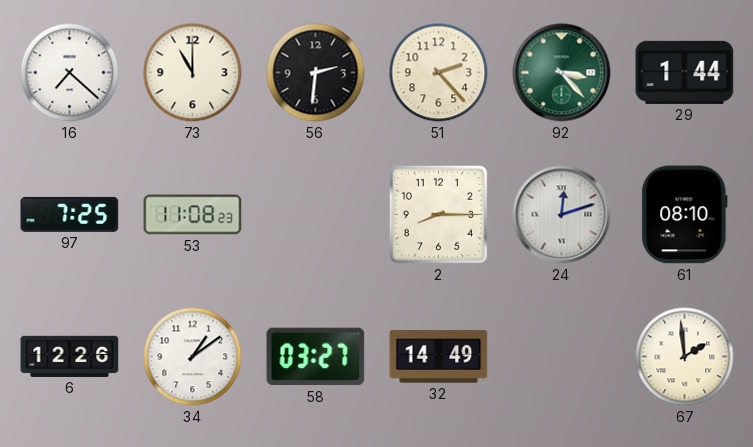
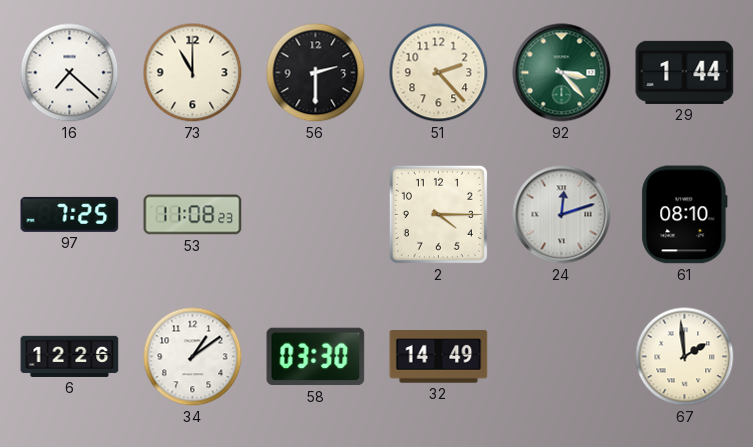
56: 2:31 -> 2:30
2: 8:15 -> 4:15
58: 03:27 -> 03:30
